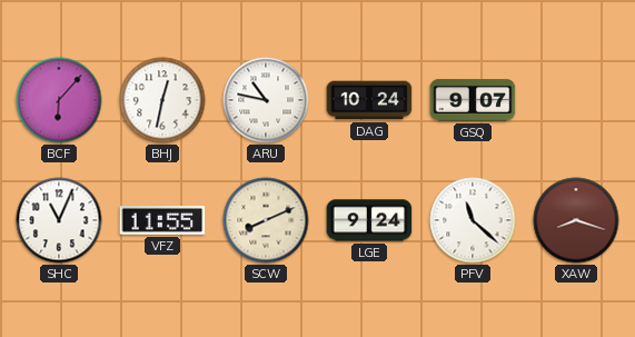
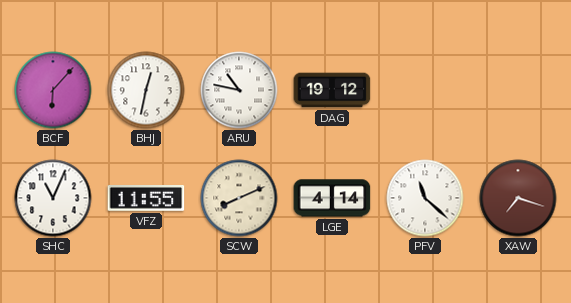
DAG: 10:24 -> 19:12
GSQ: 9:07 -> none
LGE: 9:24 -> 4:14
XAW: 8:18 -> 7:18
